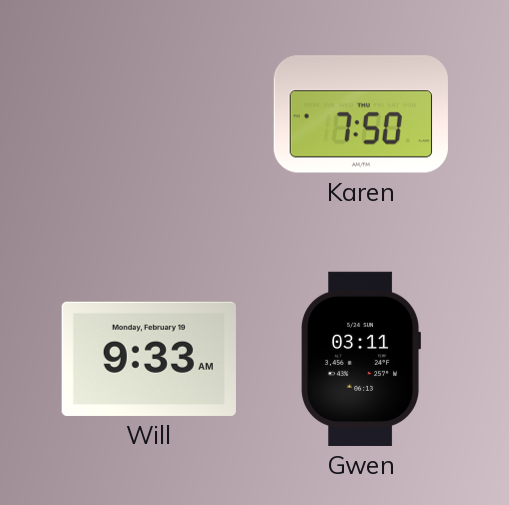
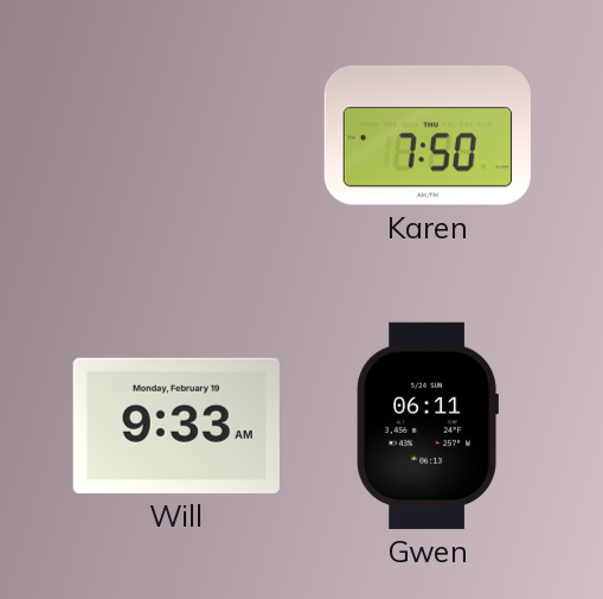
Gwen: 03:11 -> 06:11
